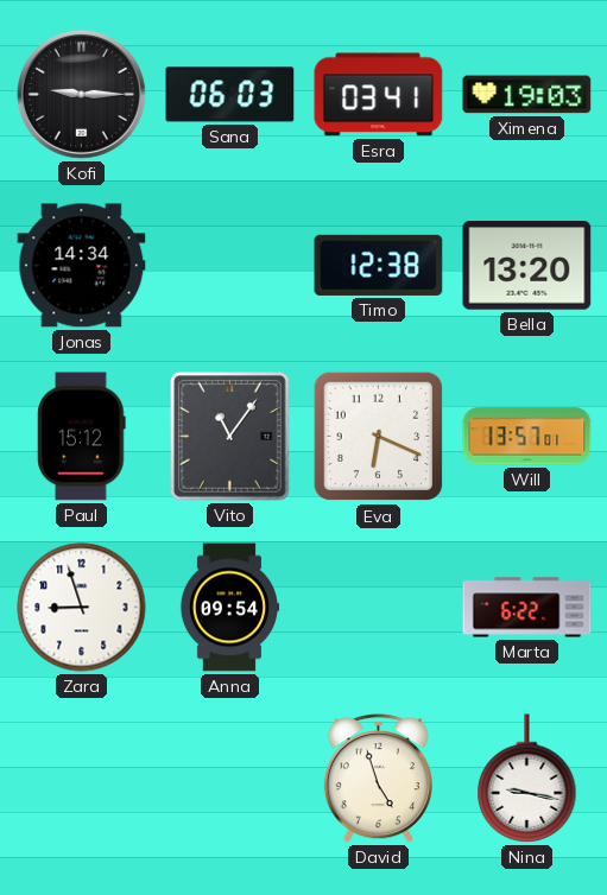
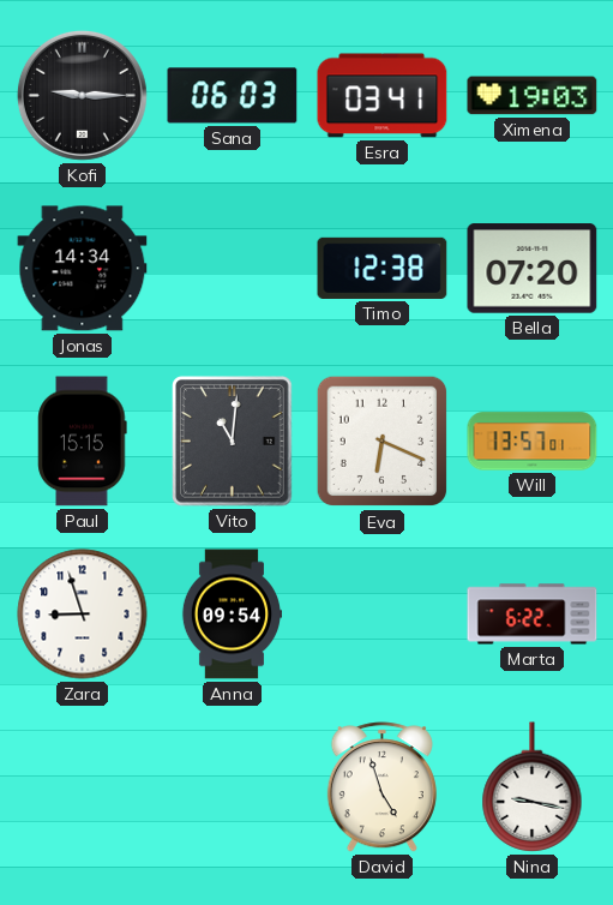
Bella: 13:20 -> 07:20
Paul: 15:12 -> 15:15
Vito: 11:06 -> 11:01
